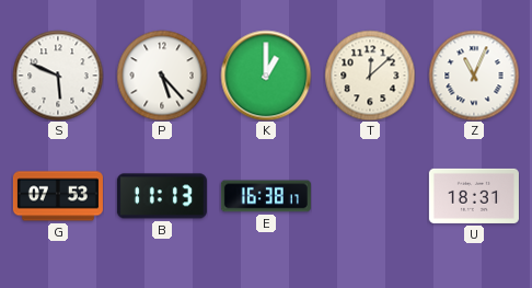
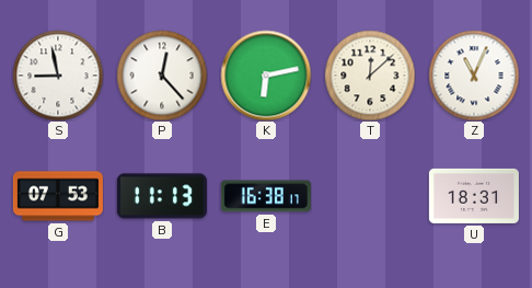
S: 5:49 -> 8:58
P: 5:23 -> 12:23
K: 1:00 -> 6:13
